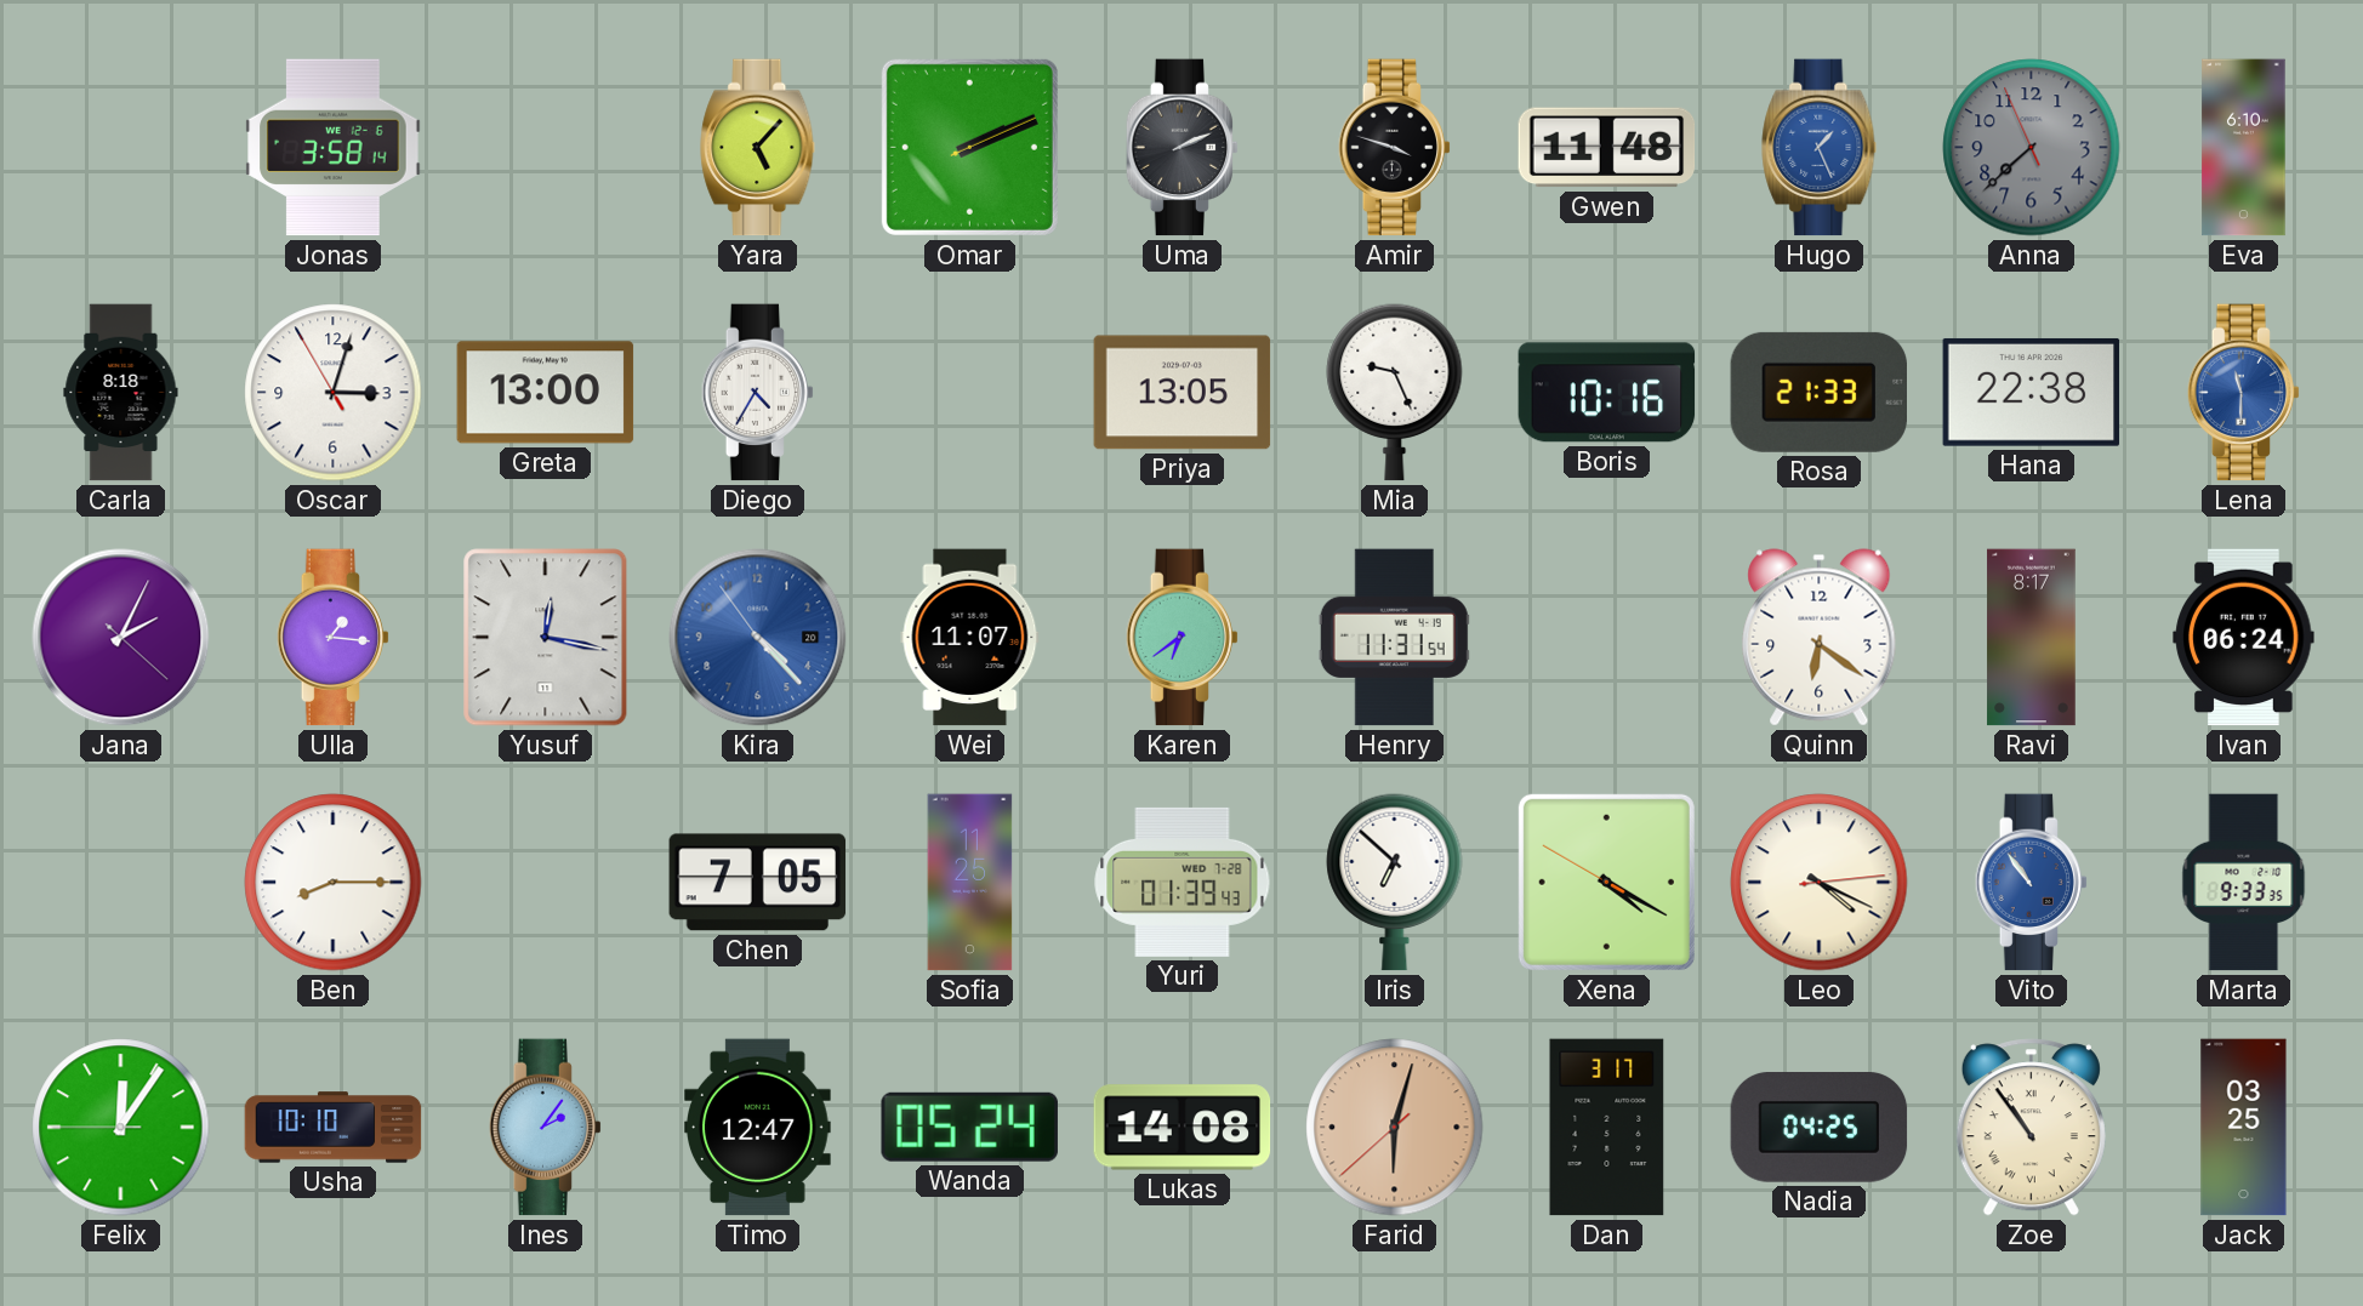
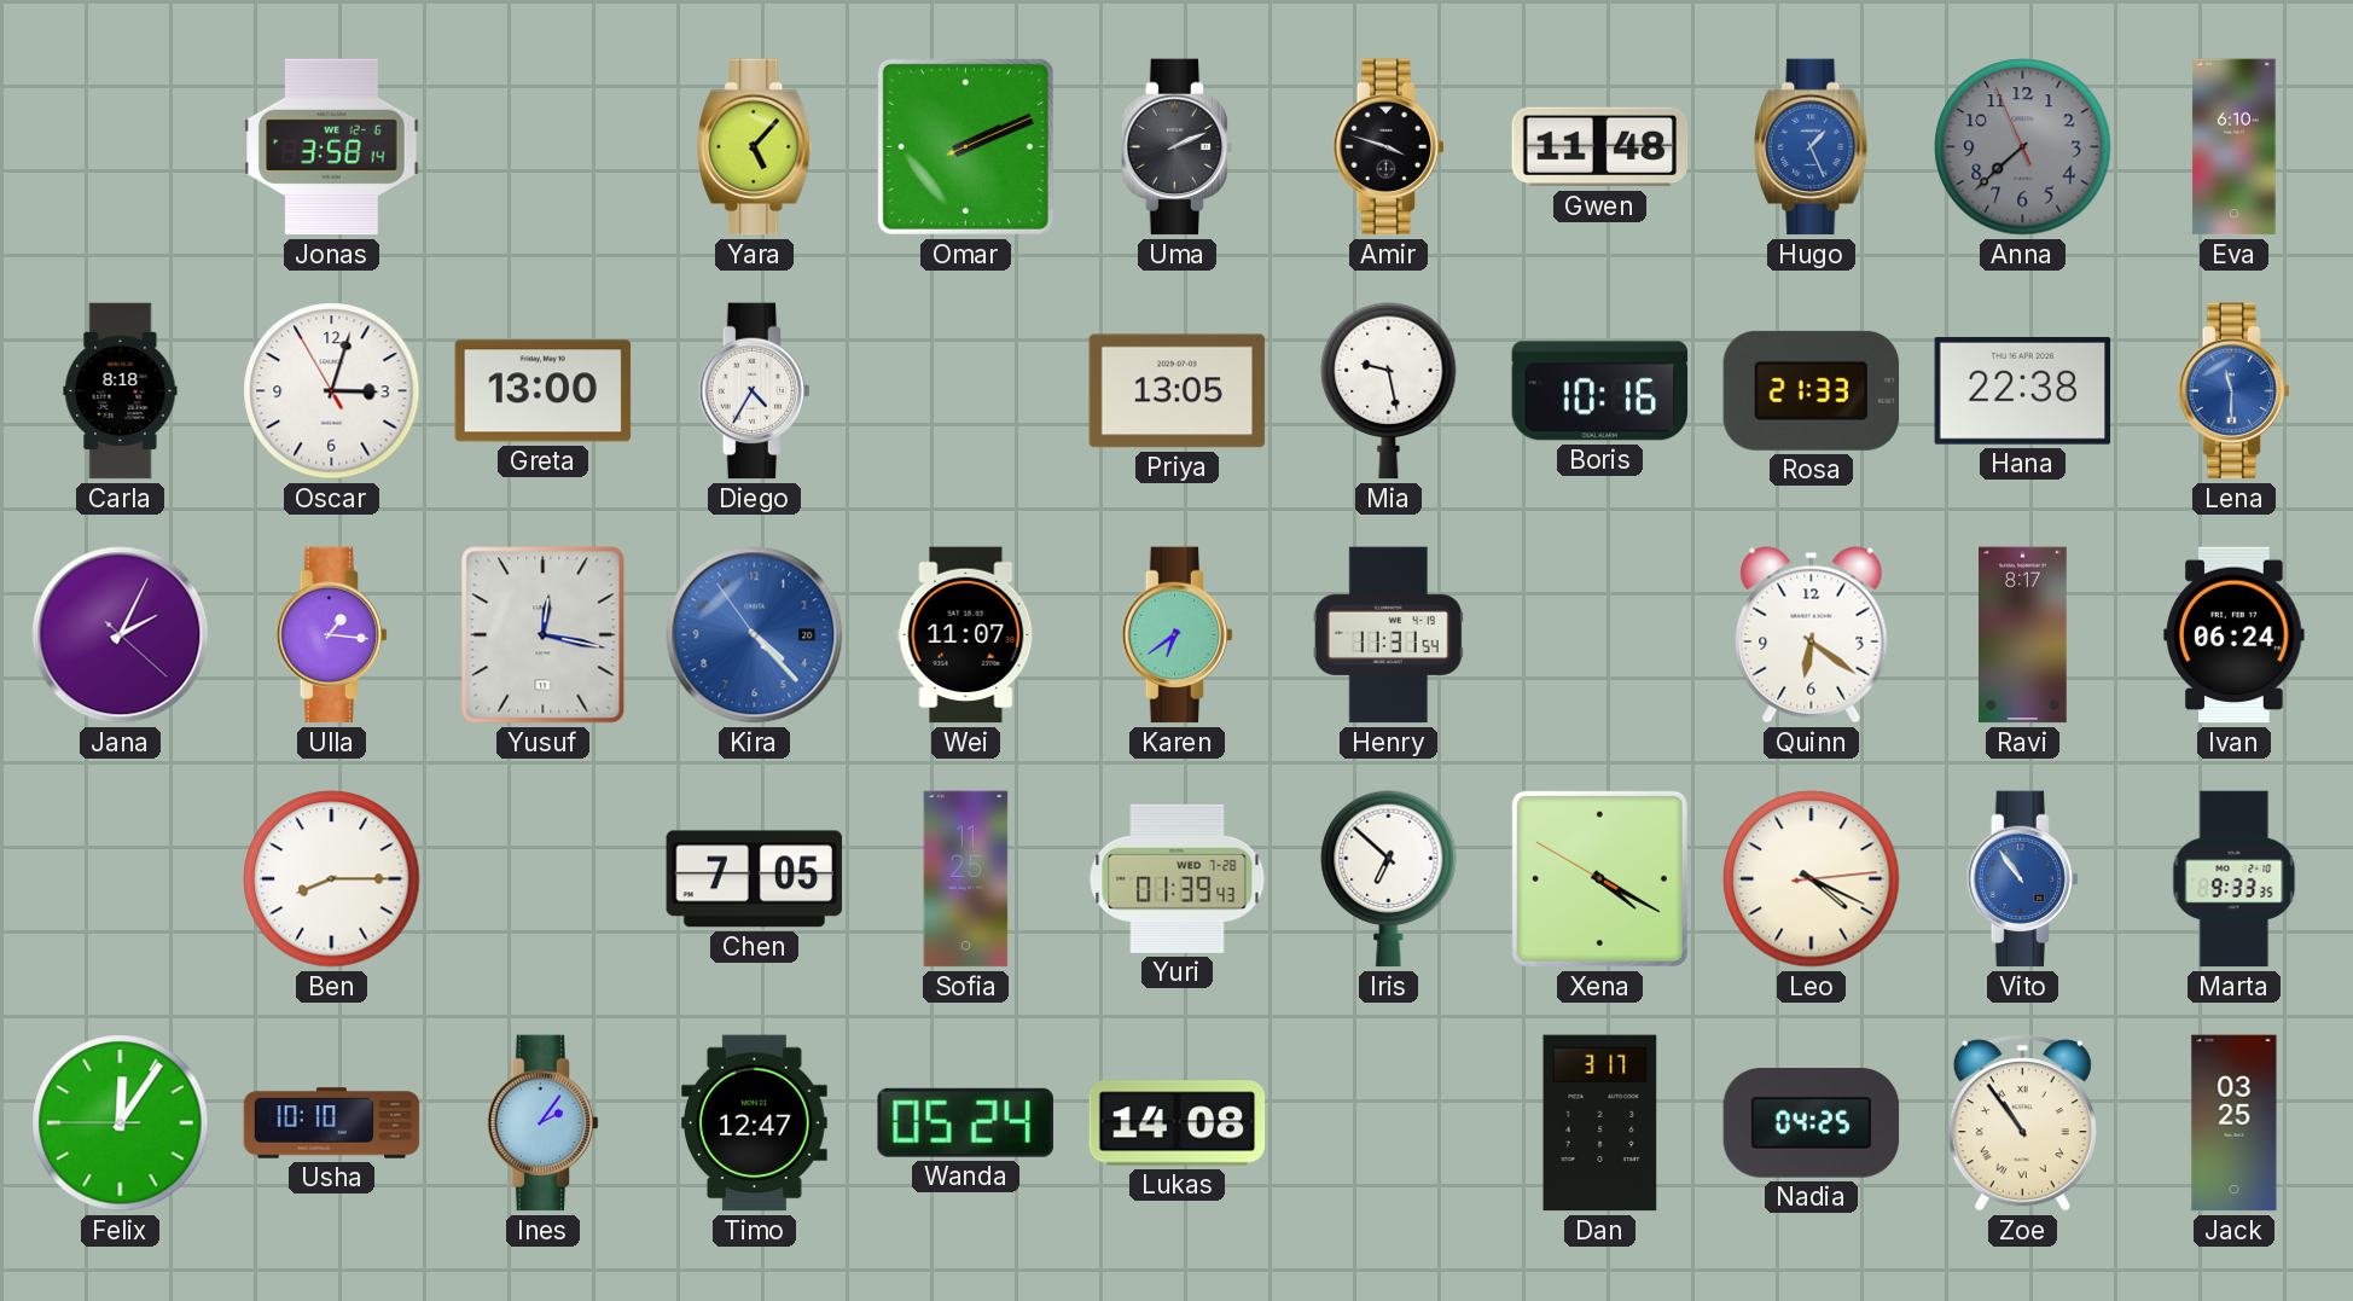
Mia: 9:26 -> 9:28
Farid: 6:02 -> none
